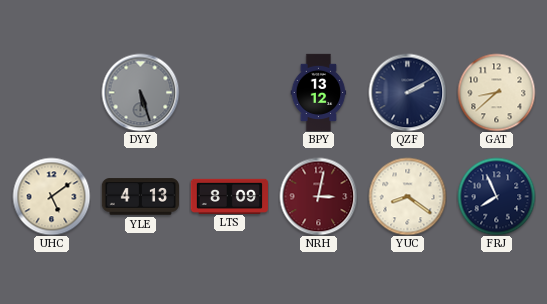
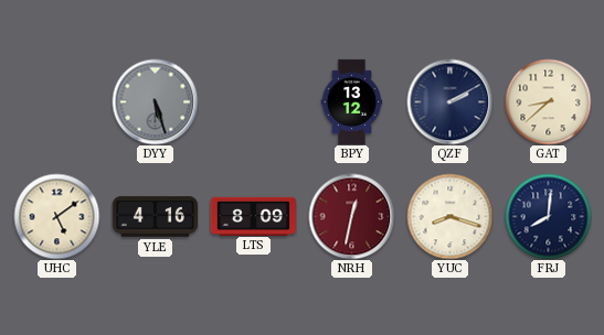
YLE: 4:13 -> 4:16
NRH: 3:02 -> 12:32
YUC: 8:21 -> 8:18
FRJ: 7:56 -> 8:01
